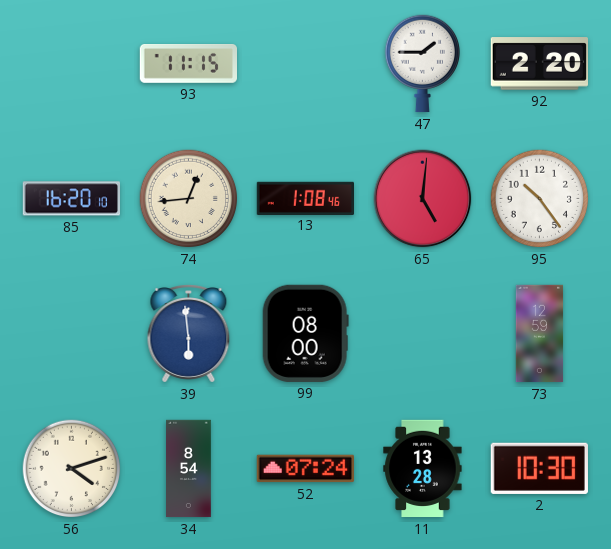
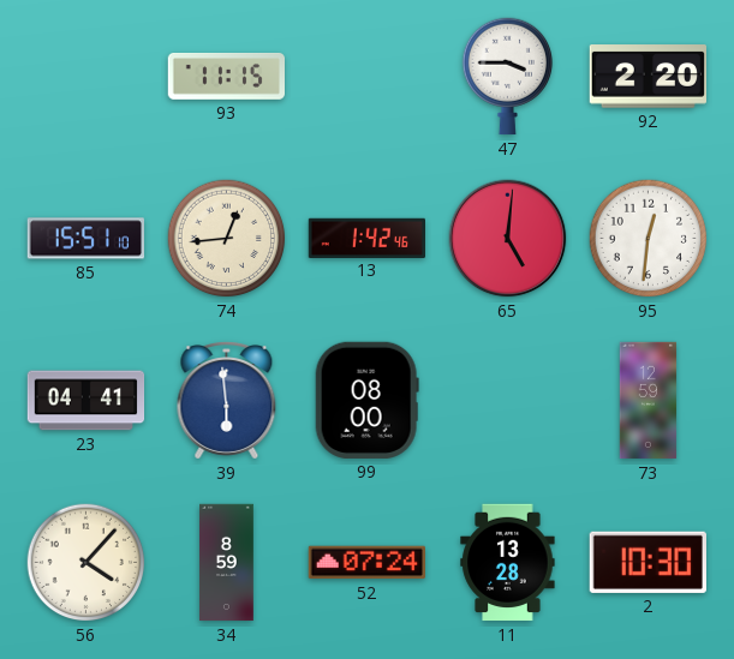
47: 1:45 -> 3:45
85: 16:20 -> 15:51
13: 1:08 -> 1:42
95: 10:24 -> 12:31
23: none -> 04:41
56: 4:12 -> 4:07
34: 8:54 -> 8:59
